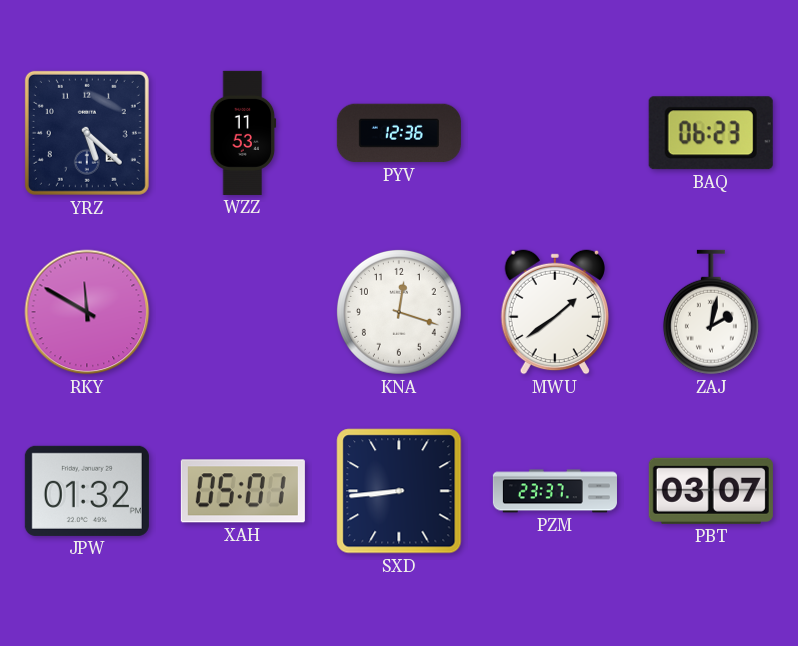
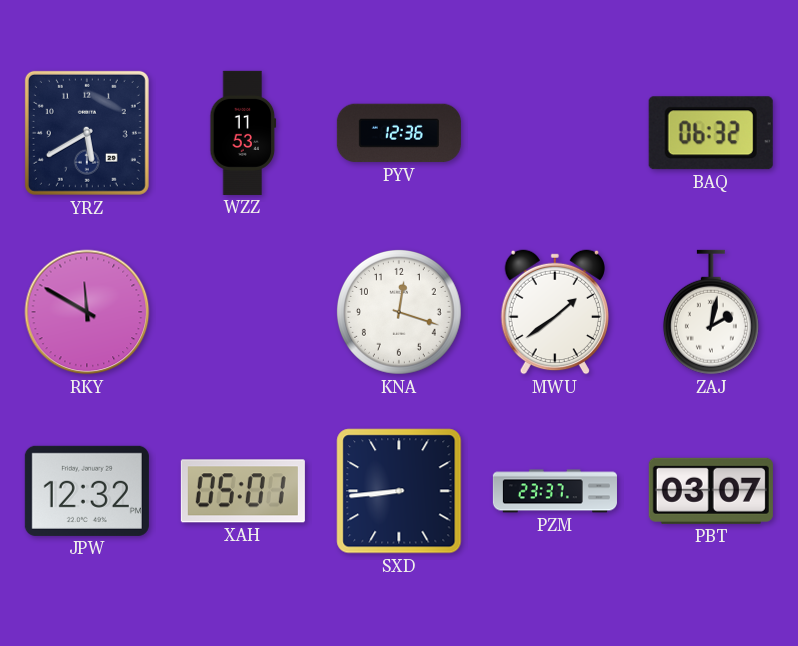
YRZ: 5:22 -> 5:40
BAQ: 06:23 -> 06:32
JPW: 01:32 -> 12:32
